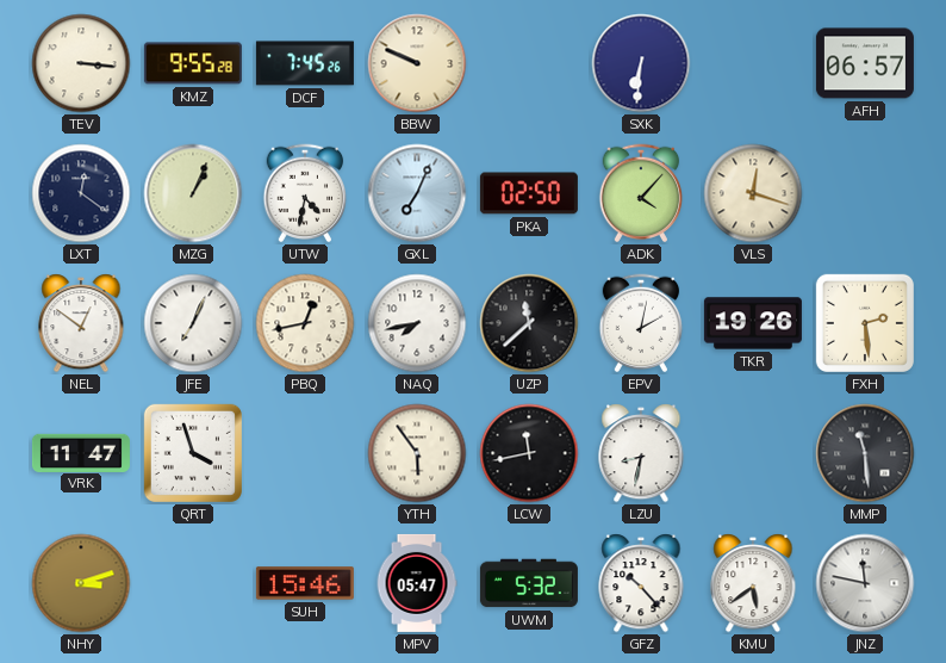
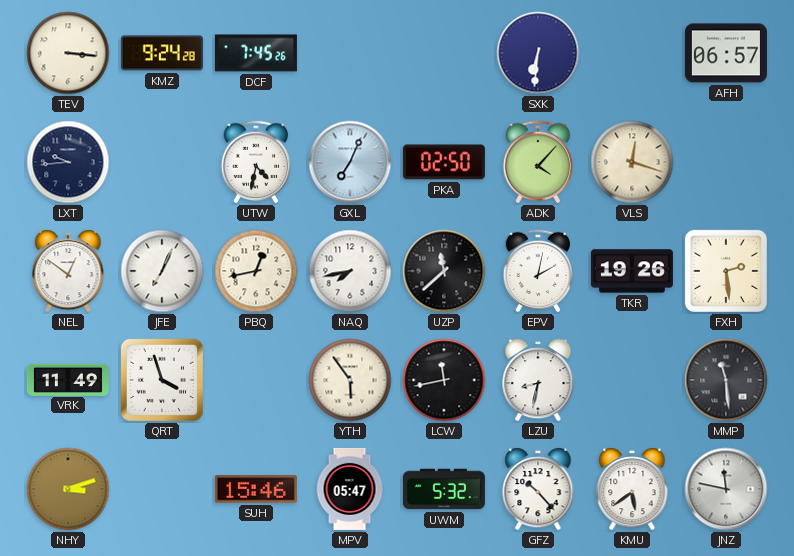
KMZ: 9:55 -> 9:24
BBW: 9:49 -> none
LXT: 12:21 -> 9:44
MZG: 1:04 -> none
VRK: 11:47 -> 11:49
